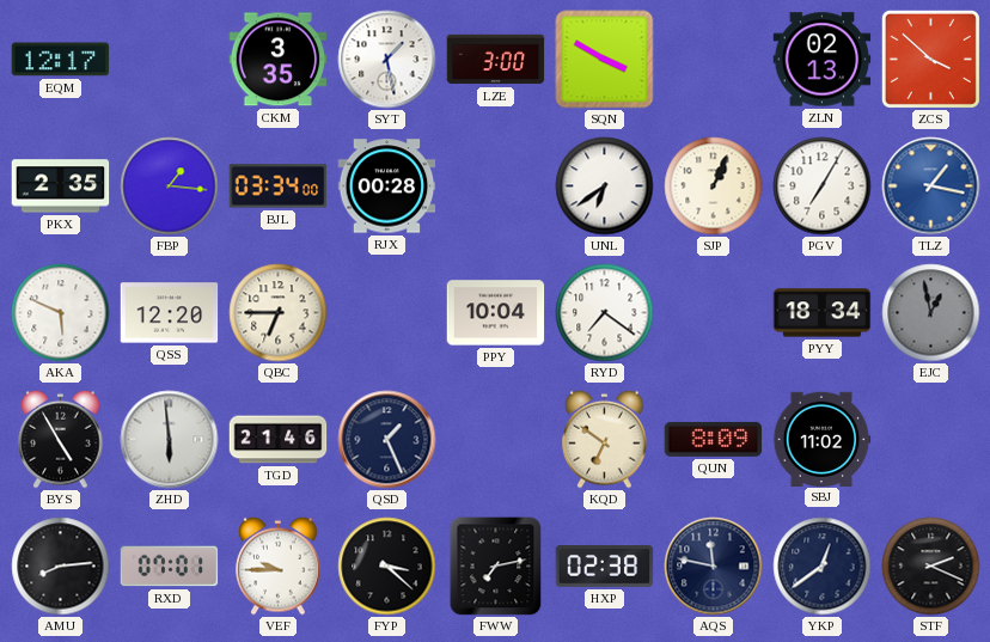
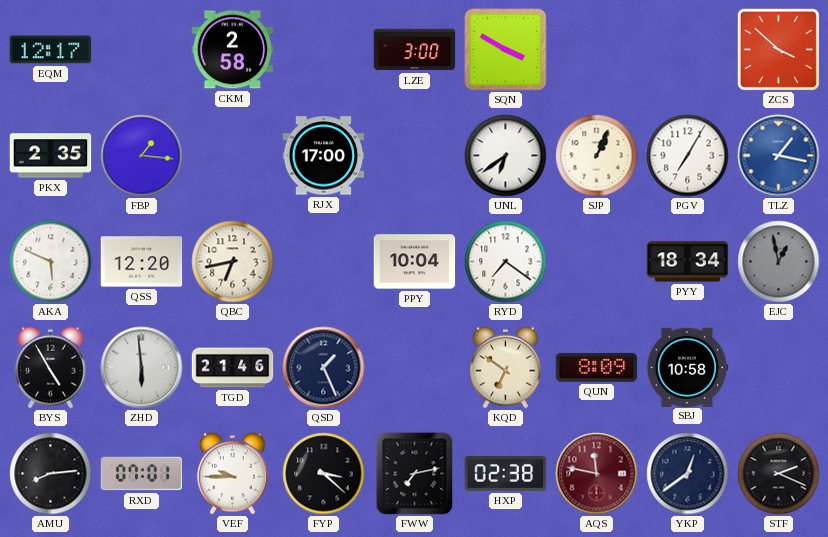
CKM: 3:35 -> 2:58
SYT: 1:28 -> none
ZLN: 02:13 -> none
BJL: 03:34 -> none
RJX: 00:28 -> 17:00
QBC: 6:45 -> 6:43
SBJ: 11:02 -> 10:58
AQS dial: navy -> burgundy
